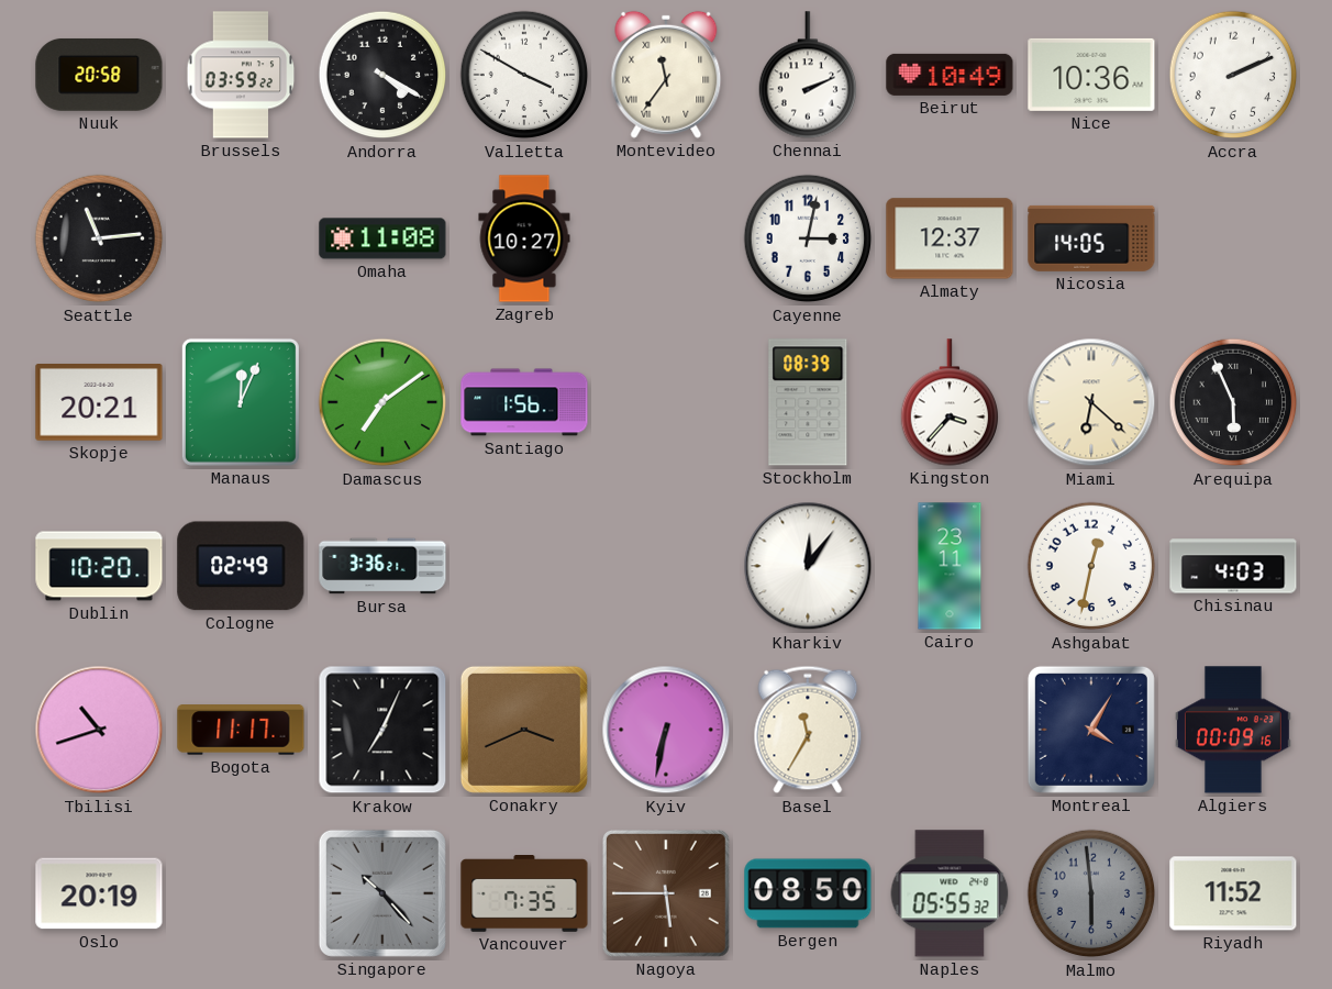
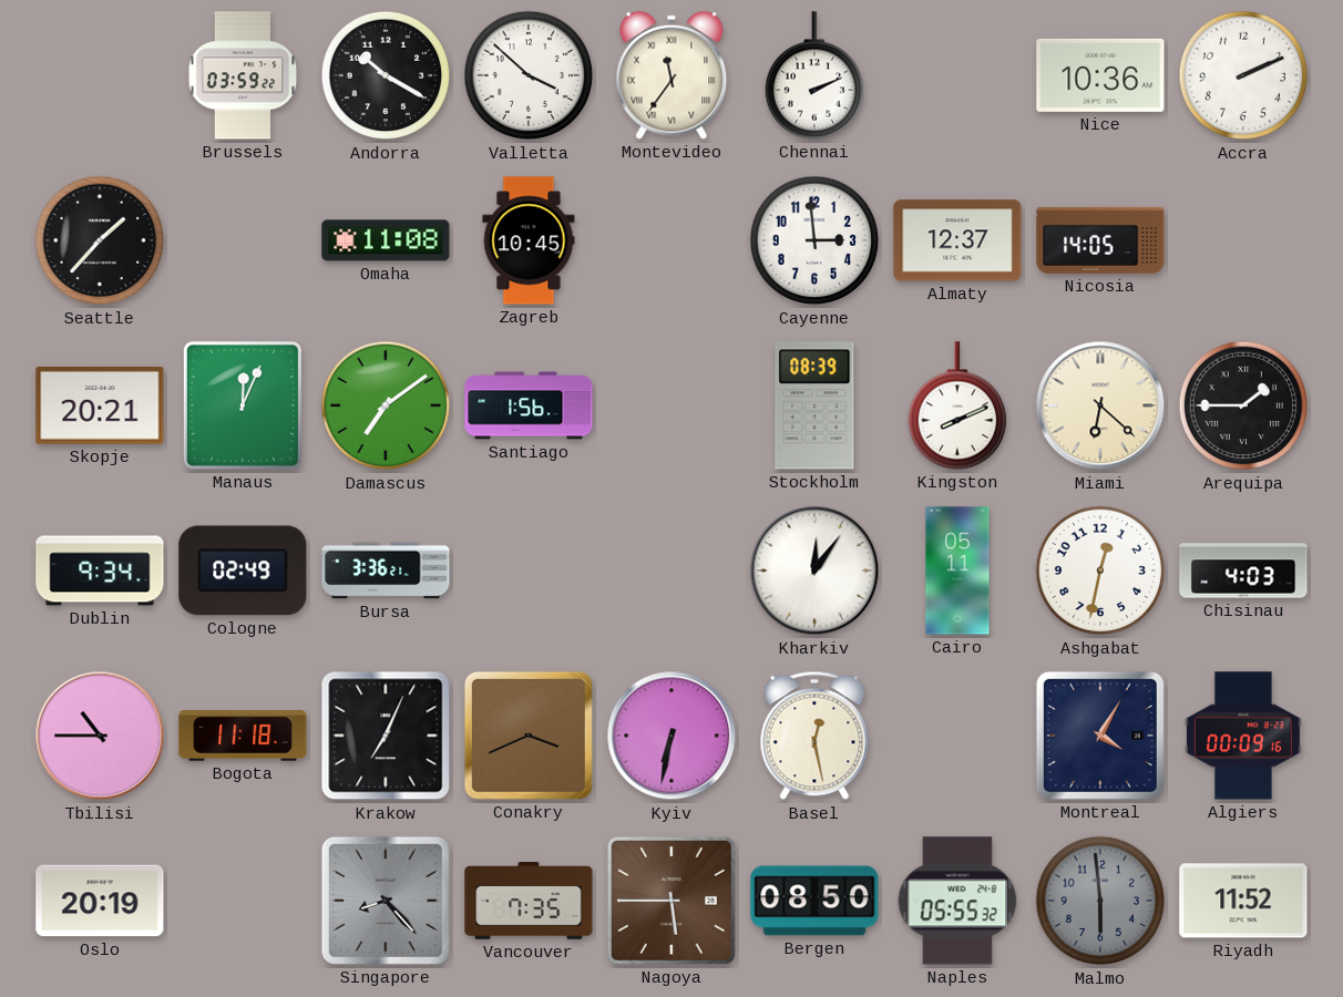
Nuuk: 20:58 -> none
Andorra: 4:20 -> 10:20
Valletta: 3:50 -> 3:52
Beirut: 10:49 -> none
Seattle: 11:14 -> 1:37
Zagreb: 10:27 -> 10:45
Cayenne: 3:02 -> 2:59
Kingston: 3:37 -> 8:11
Arequipa: 5:56 -> 1:45
Dublin: 10:20 -> 9:34
Cairo: 23:11 -> 05:11
Tbilisi: 10:42 -> 10:45
Bogota: 11:17 -> 11:18
Basel: 11:35 -> 12:28
Singapore: 10:23 -> 8:23
